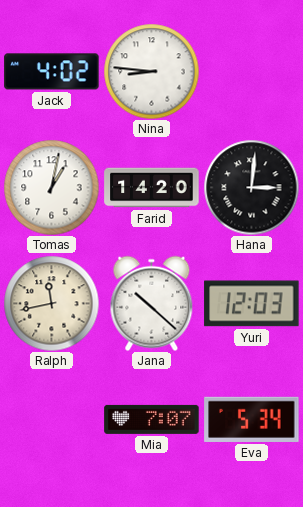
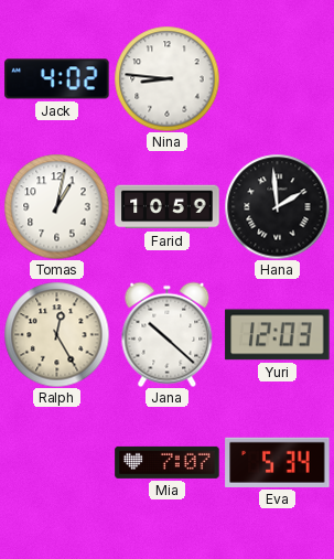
Farid: 14:20 -> 10:59
Hana: 3:01 -> 1:59
Ralph: 11:43 -> 12:25
